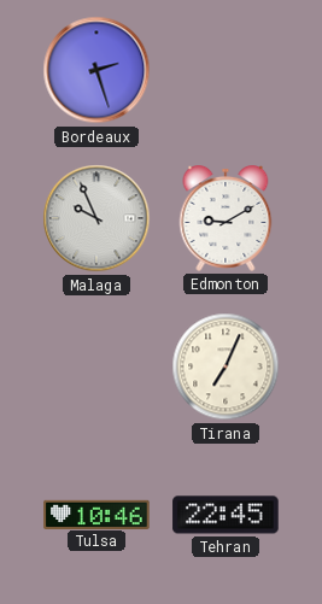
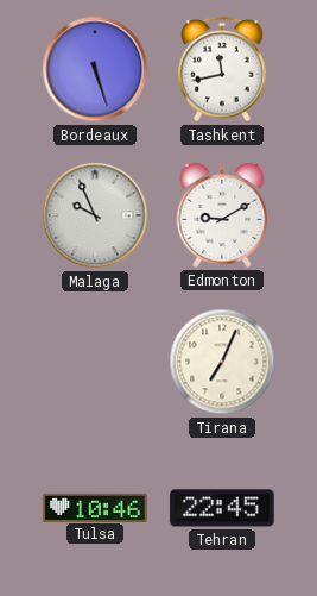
Bordeaux: 2:27 -> 5:27
Tashkent: none -> 11:43
